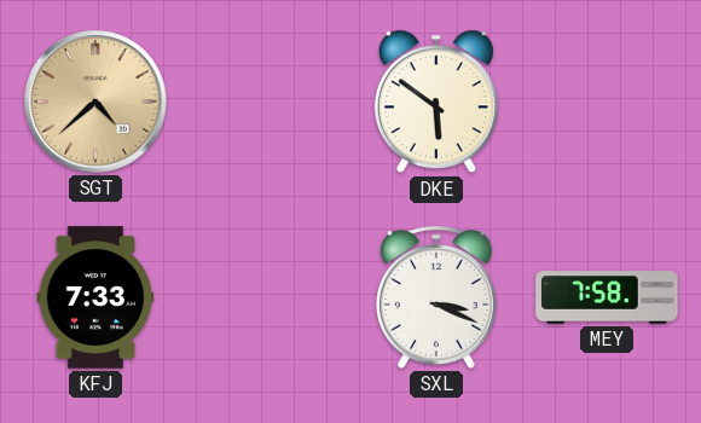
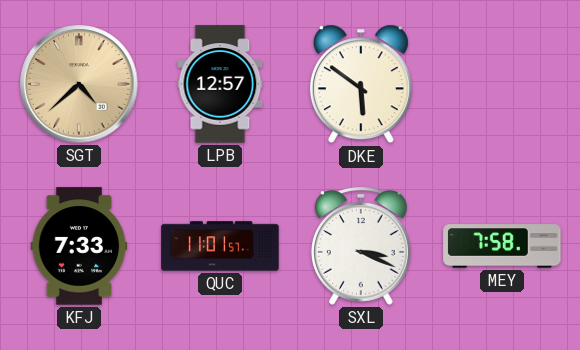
LPB: none -> 12:57
QUC: none -> 11:01
